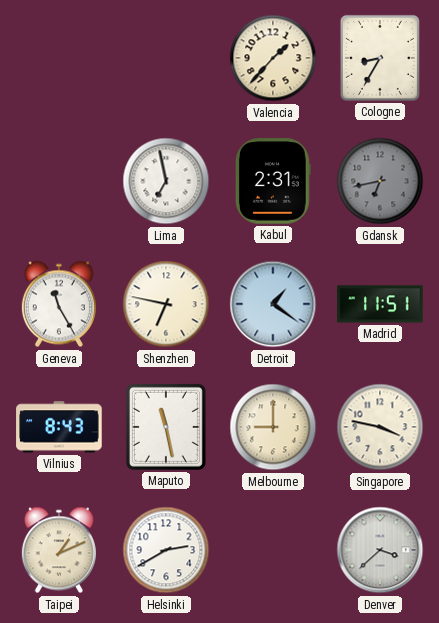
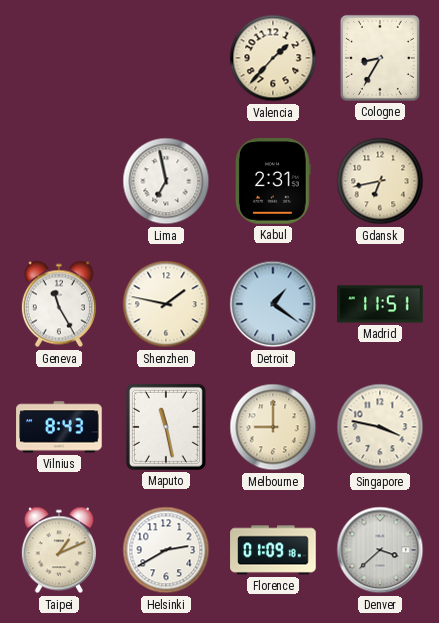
Gdansk dial: grey -> cream
Shenzhen: 6:47 -> 1:47
Florence: none -> 01:09
